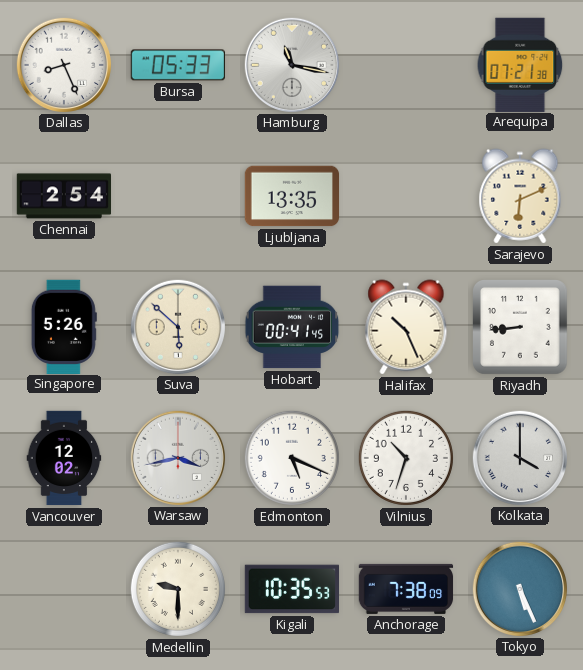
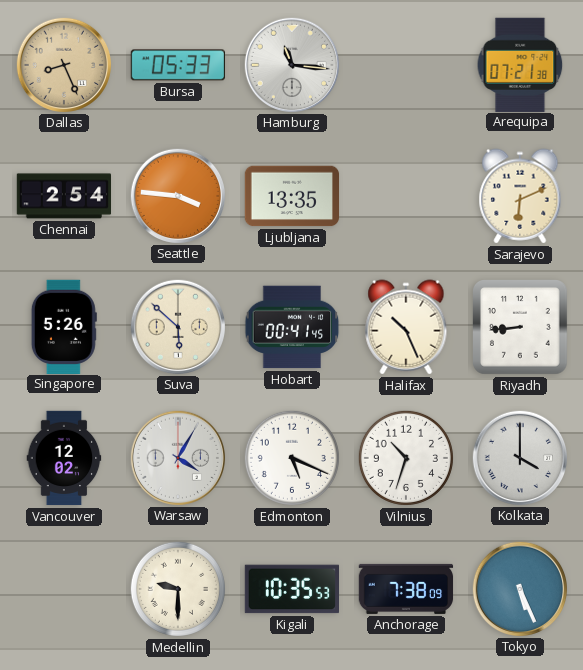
Dallas dial: white -> champagne
Hamburg: 11:17 -> 11:16
Seattle: none -> 3:46
Warsaw: 3:43 -> 4:05
